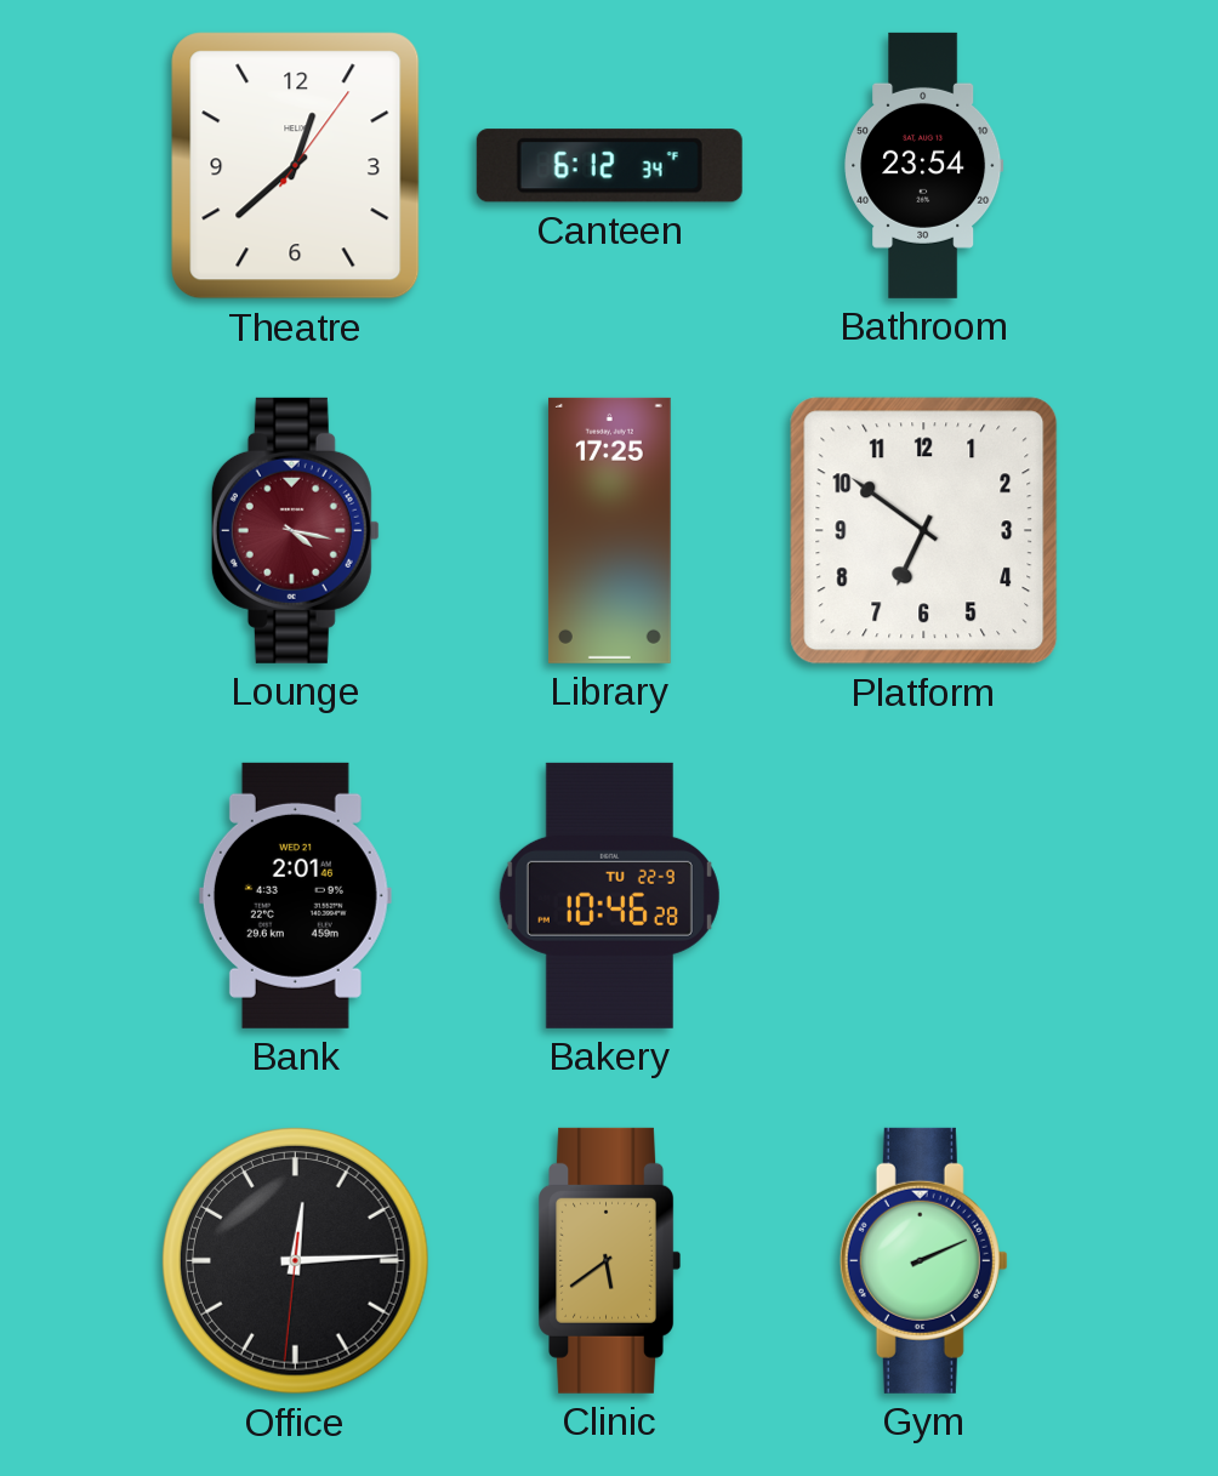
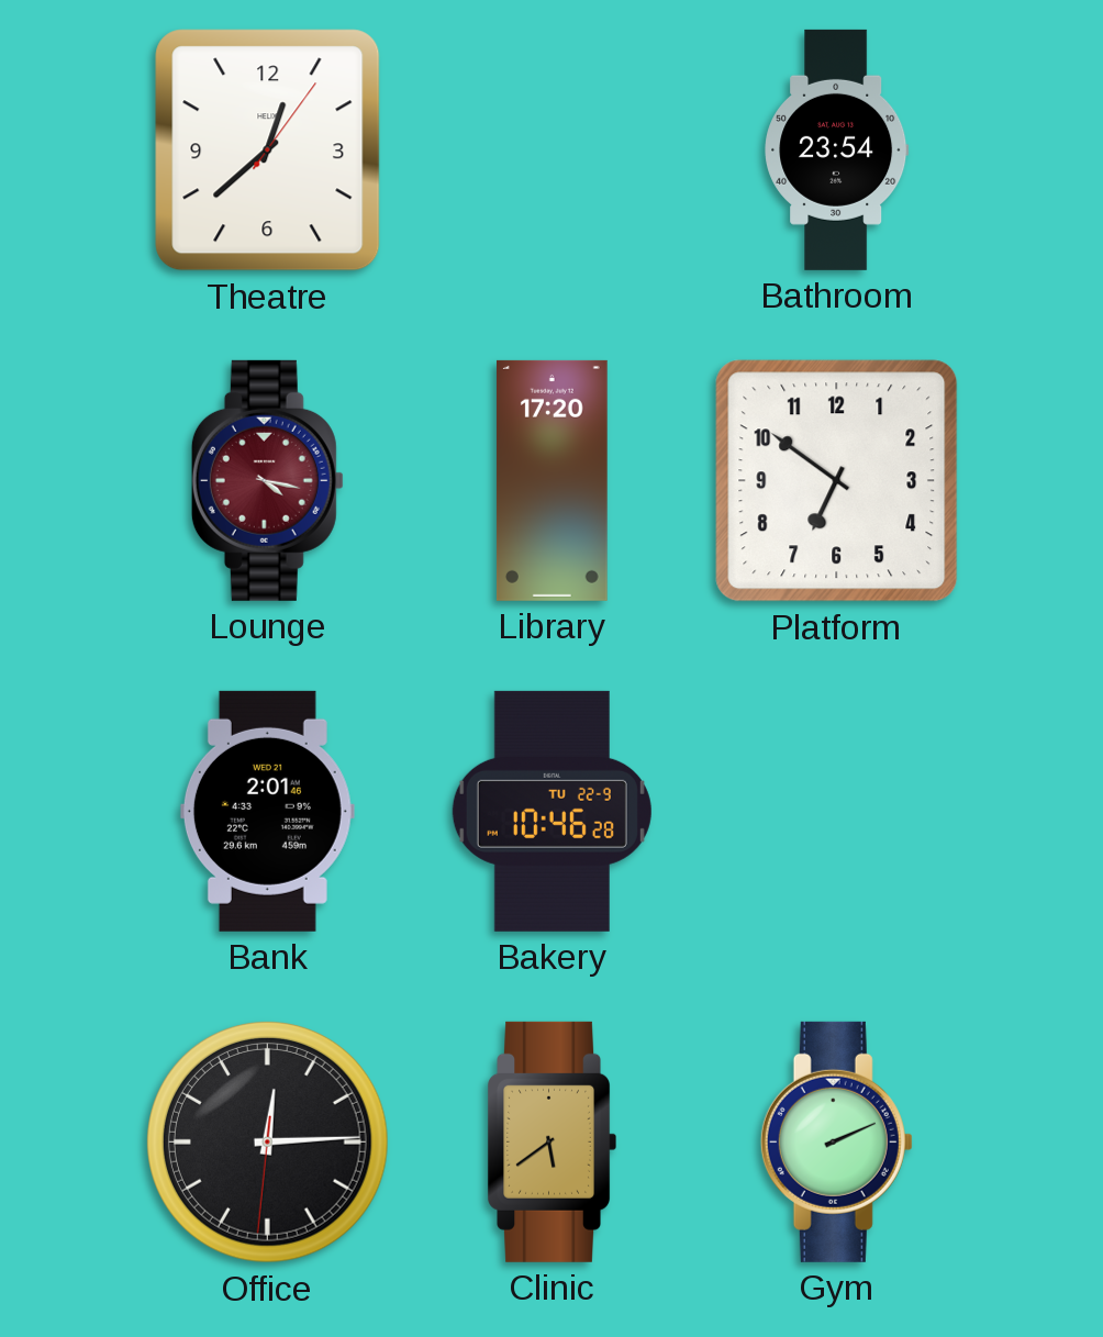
Canteen: 6:12 -> none
Library: 17:25 -> 17:20
